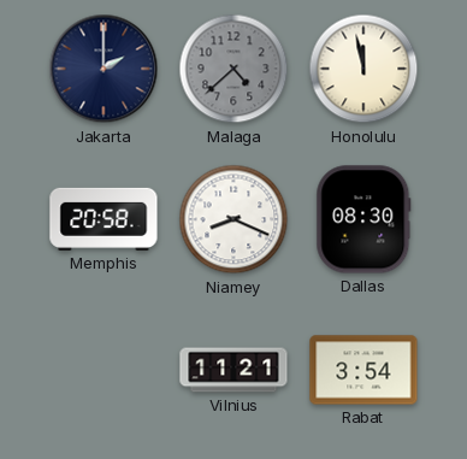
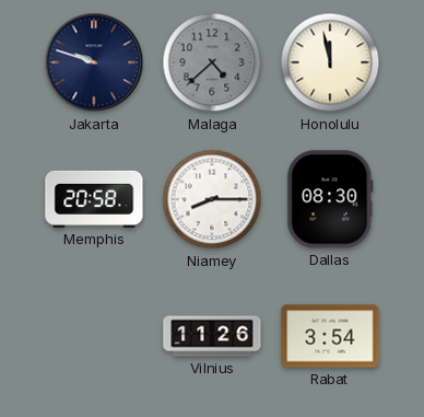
Jakarta: 2:00 -> 9:48
Niamey: 8:19 -> 8:15
Vilnius: 11:21 -> 11:26
